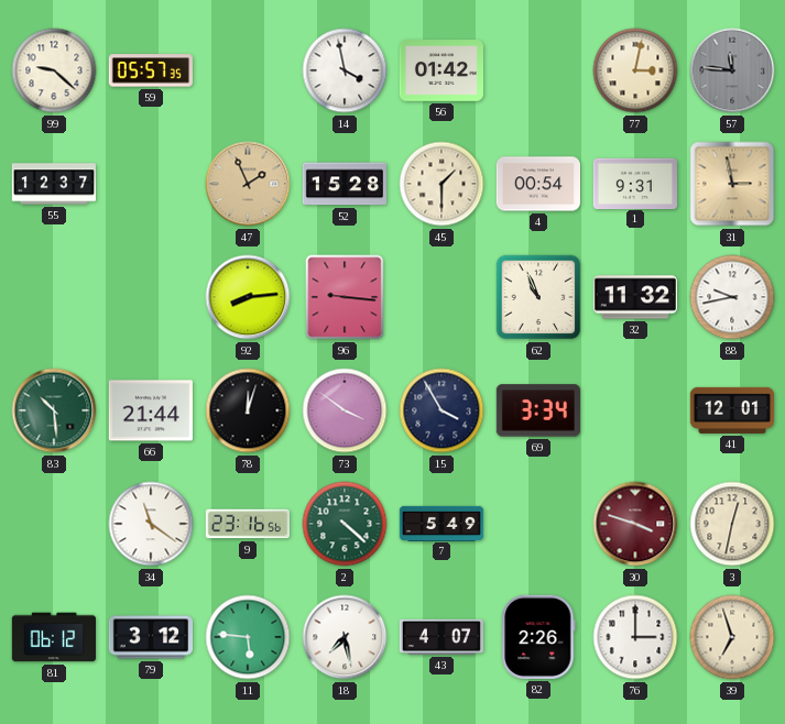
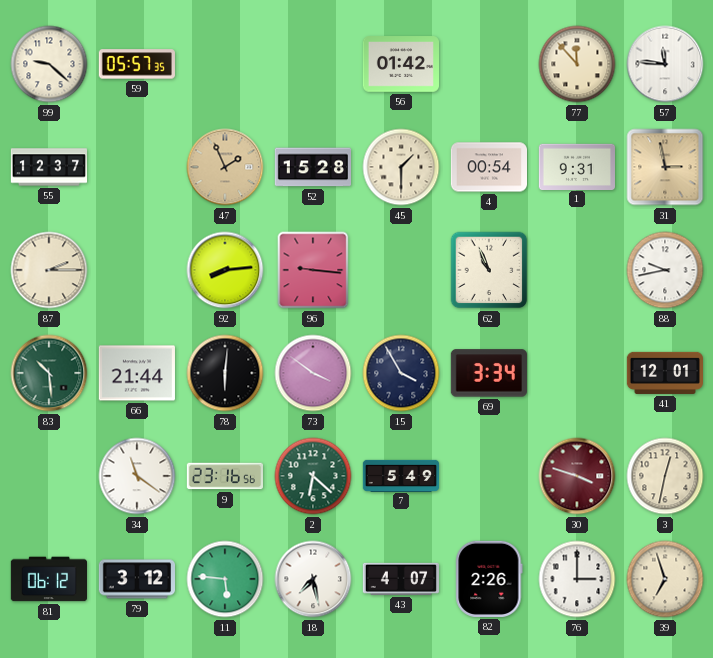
14: 3:58 -> none
77: 3:02 -> 11:53
57 dial: grey -> white
87: none -> 2:15
32: 11:32 -> none
78: 12:03 -> 6:01
2: 4:22 -> 6:22
